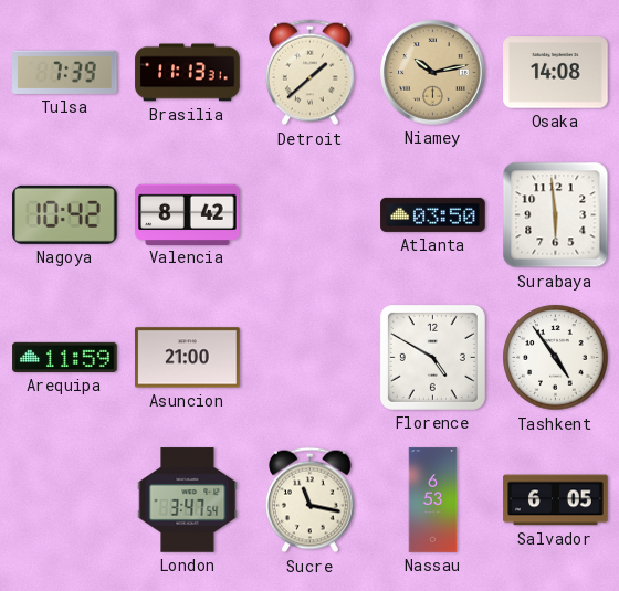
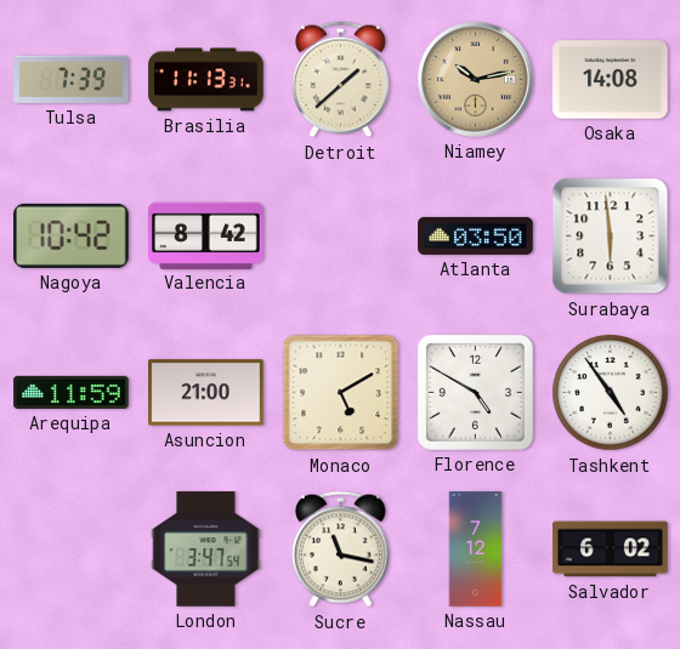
Monaco: none -> 5:10
Nassau: 6:53 -> 7:12
Salvador: 6:05 -> 6:02
